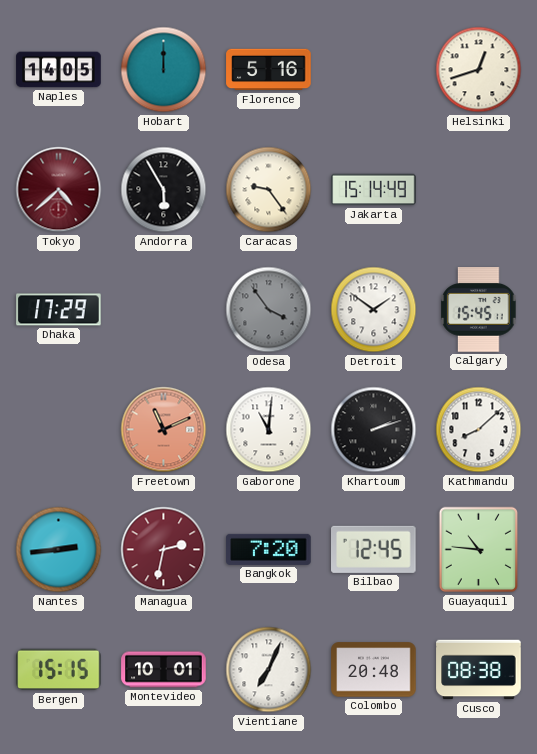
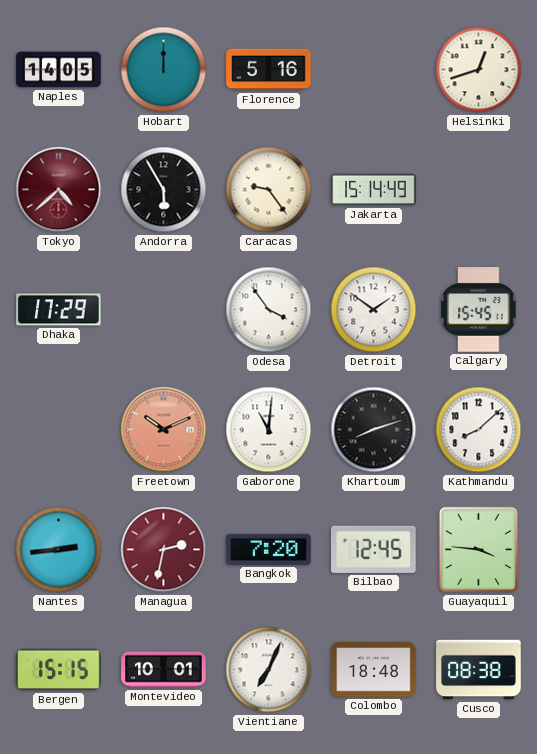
Odesa dial: grey -> white
Freetown: 11:11 -> 10:11
Khartoum: 2:12 -> 8:12
Guayaquil: 10:46 -> 3:46
Colombo: 20:48 -> 18:48
